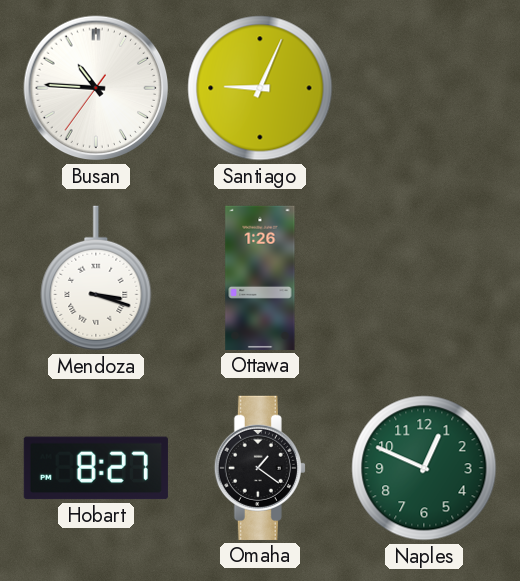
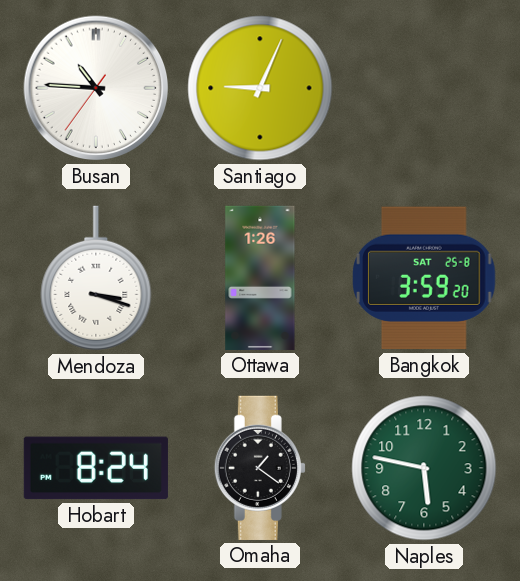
Bangkok: none -> 3:59
Hobart: 8:27 -> 8:24
Naples: 12:49 -> 5:47
